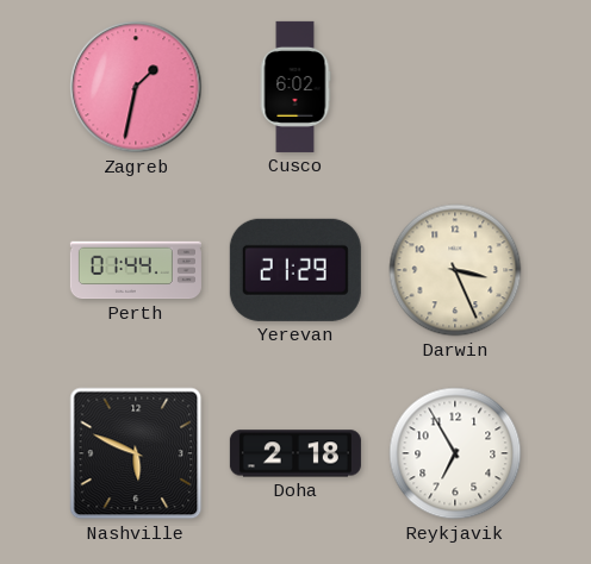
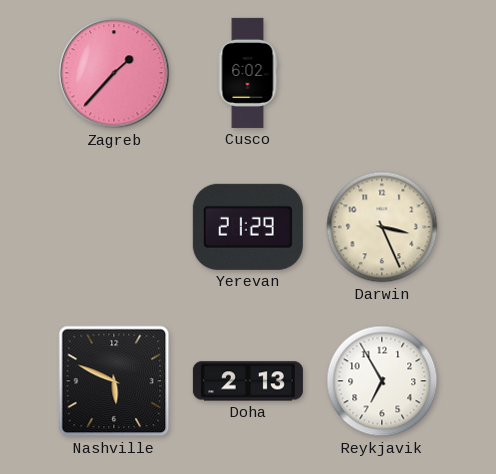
Zagreb: 1:32 -> 1:37
Perth: 01:44 -> none
Doha: 2:18 -> 2:13
